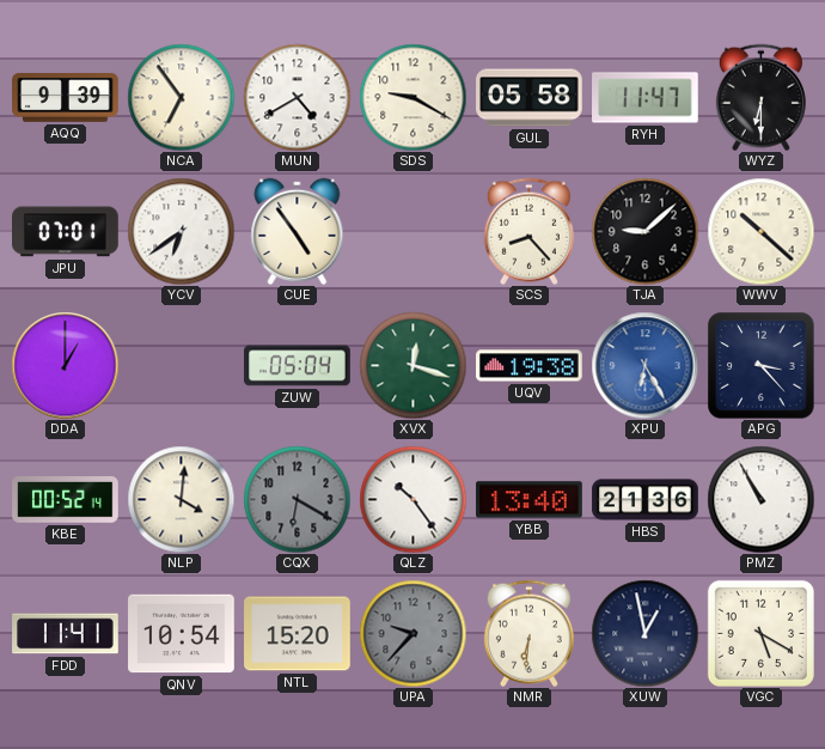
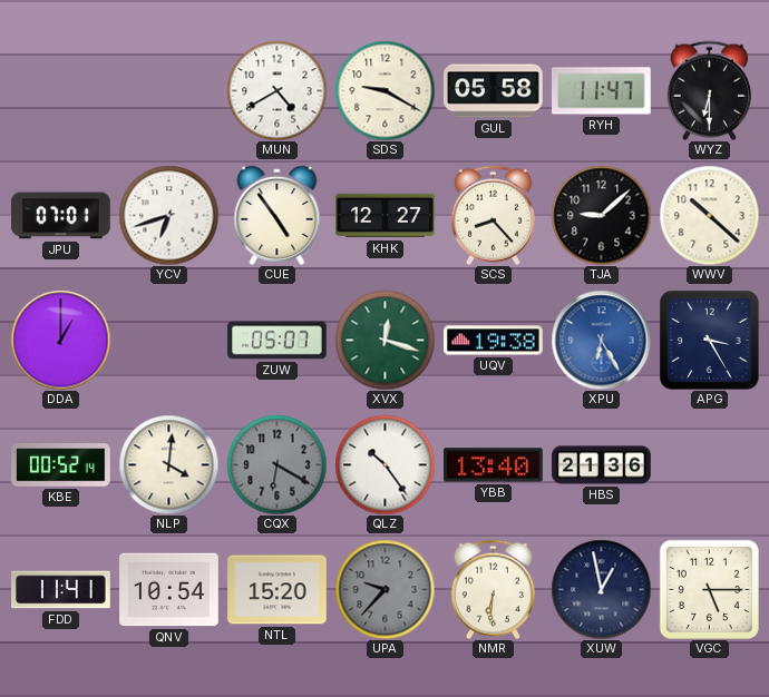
AQQ: 9:39 -> none
NCA: 6:54 -> none
YCV: 6:39 -> 6:42
KHK: none -> 12:27
ZUW: 05:04 -> 05:07
APG: 3:23 -> 3:25
PMZ: 10:55 -> none
VGC: 5:20 -> 5:15
